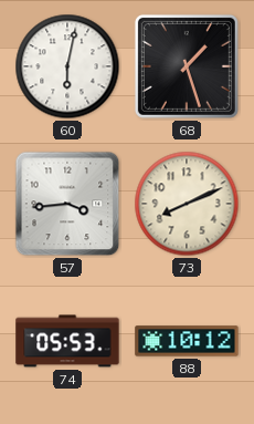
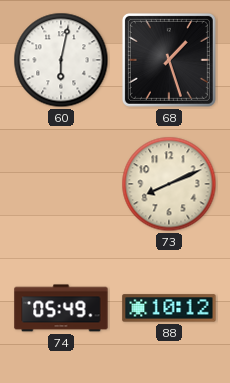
57: 3:44 -> none
74: 05:53 -> 05:49
